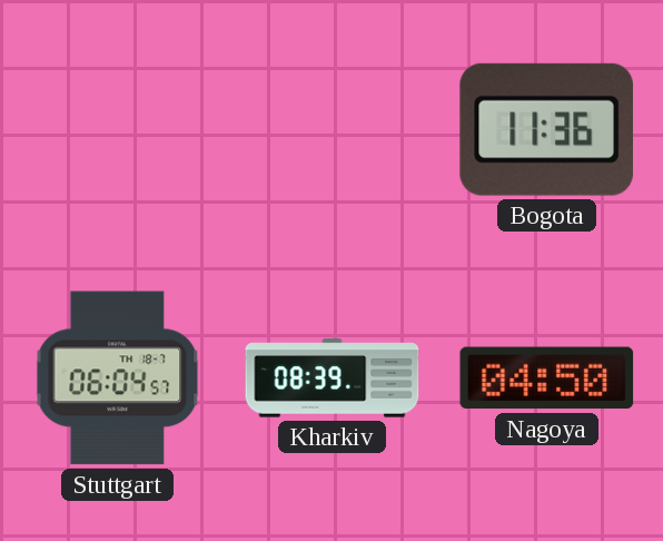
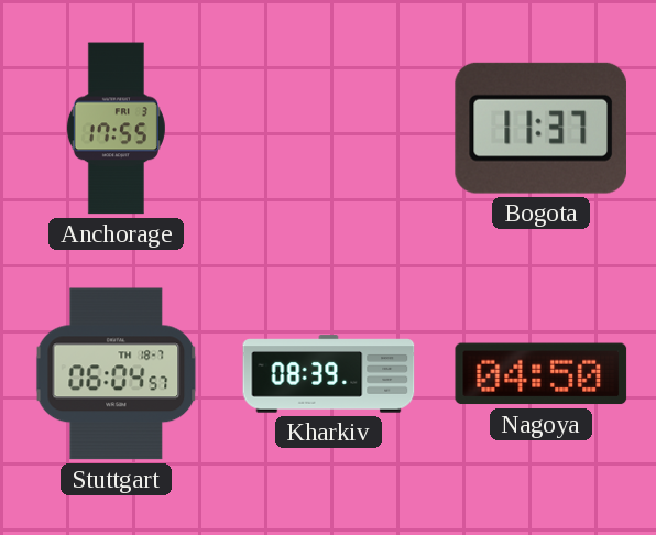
Anchorage: none -> 17:55
Bogota: 11:36 -> 11:37
